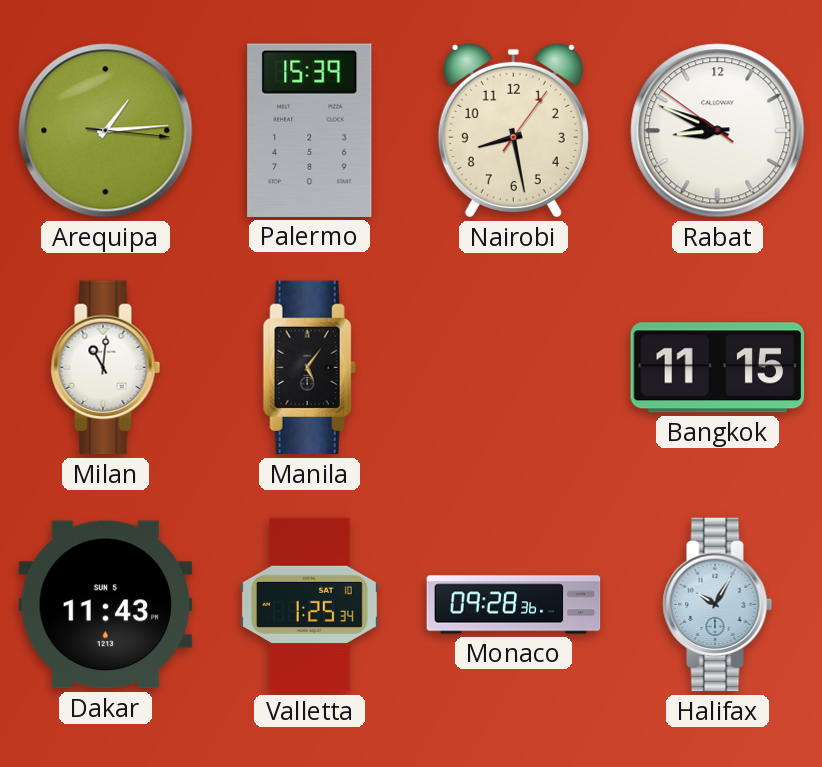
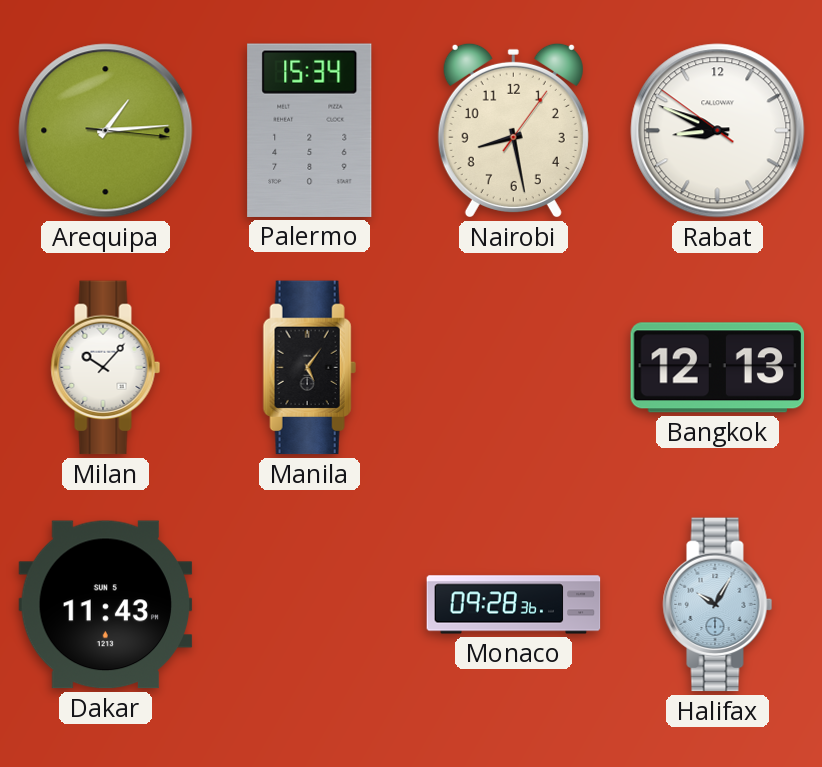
Palermo: 15:39 -> 15:34
Milan: 11:01 -> 10:07
Bangkok: 11:15 -> 12:13
Valletta: 1:25 -> none
